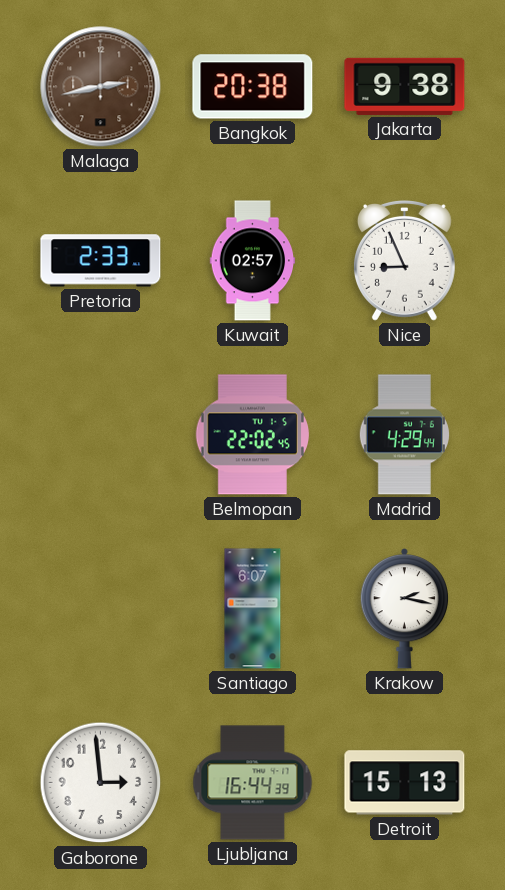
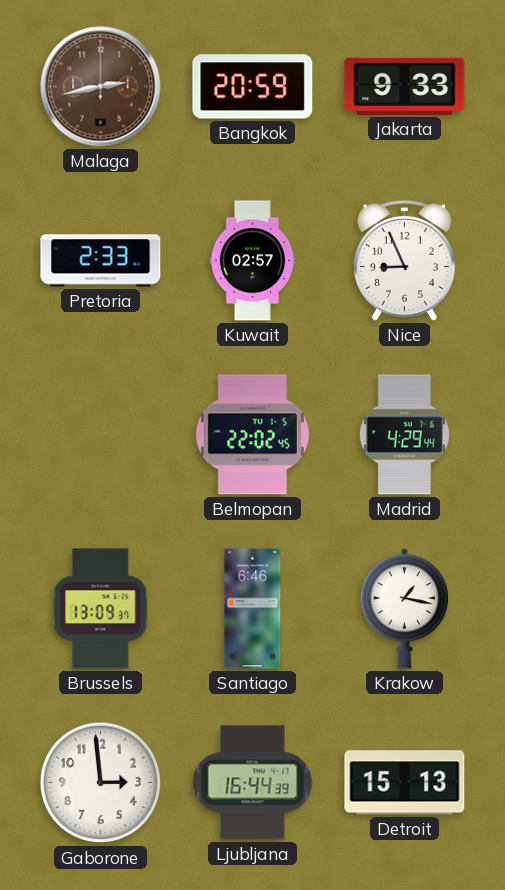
Bangkok: 20:38 -> 20:59
Jakarta: 9:38 -> 9:33
Brussels: none -> 13:09
Santiago: 6:07 -> 6:46
Krakow: 2:17 -> 1:17
